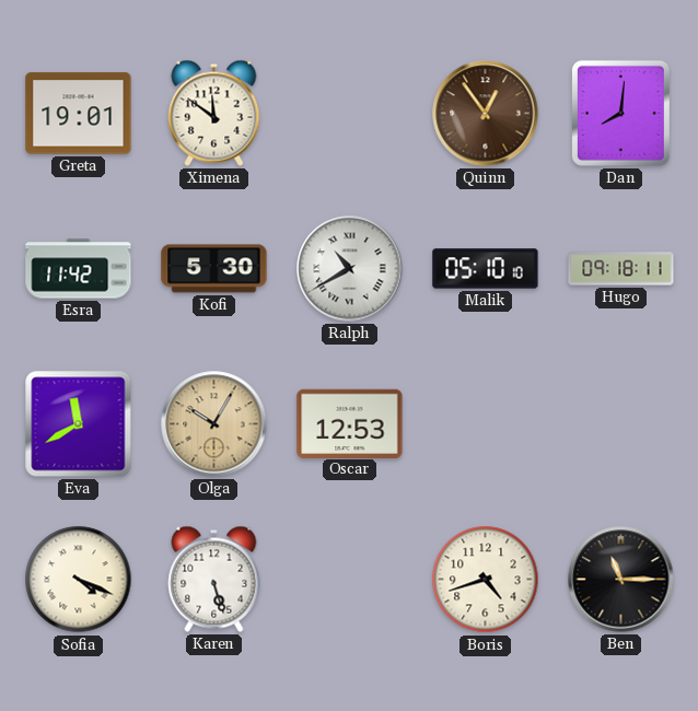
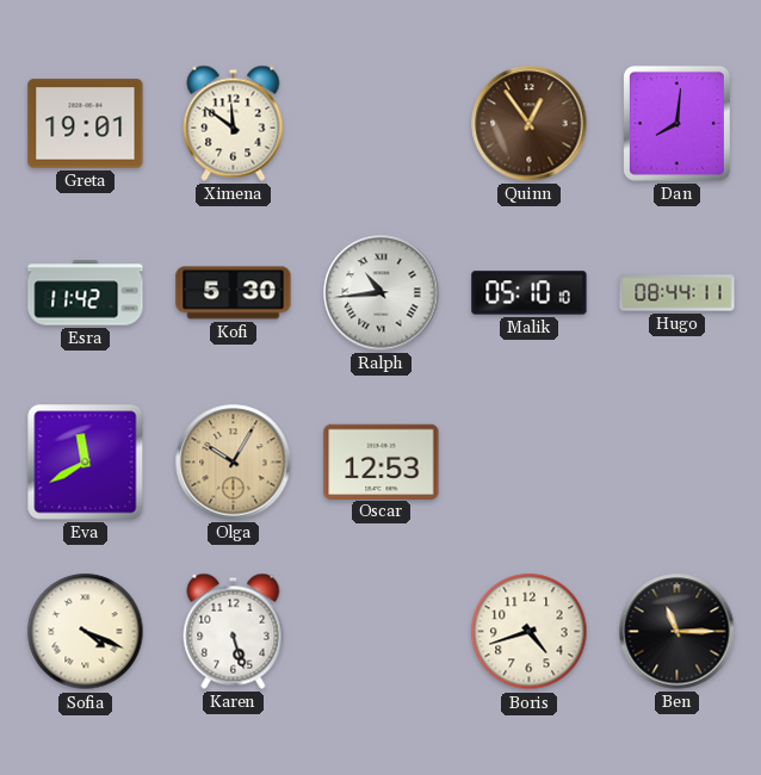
Ralph: 10:40 -> 10:44
Hugo: 09:18 -> 08:44
